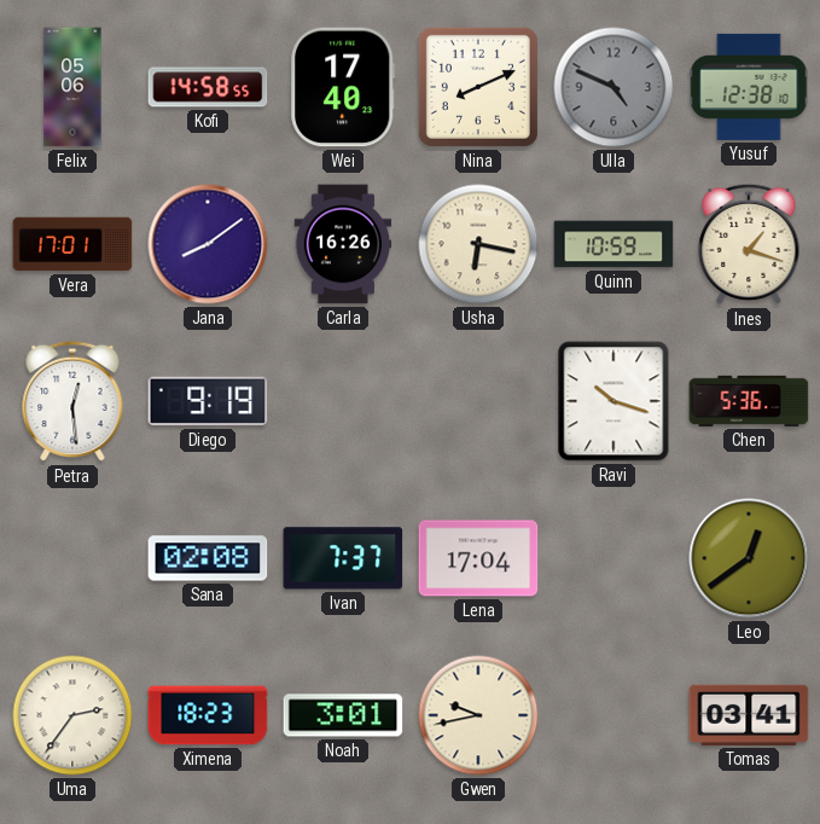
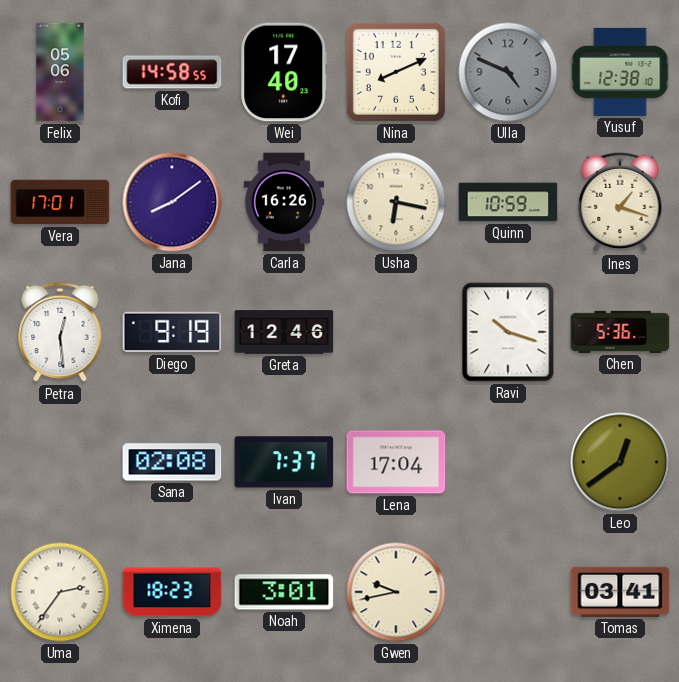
Greta: none -> 12:46
